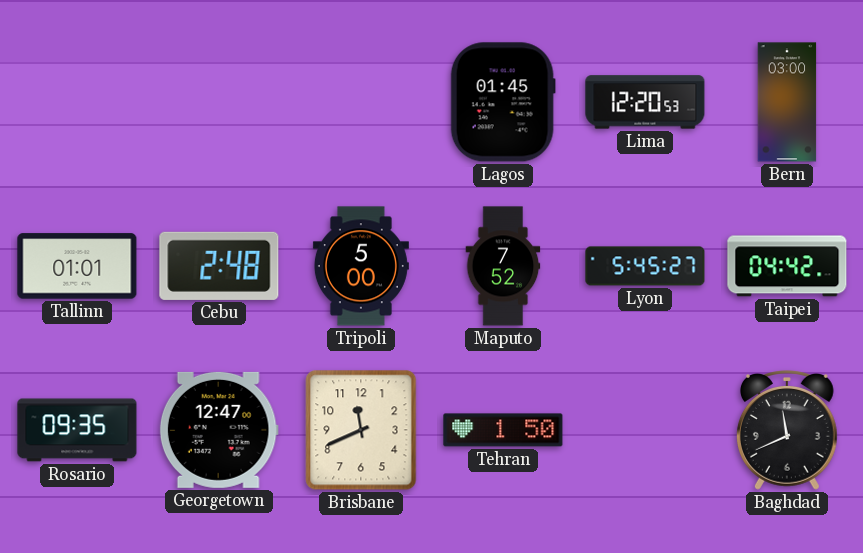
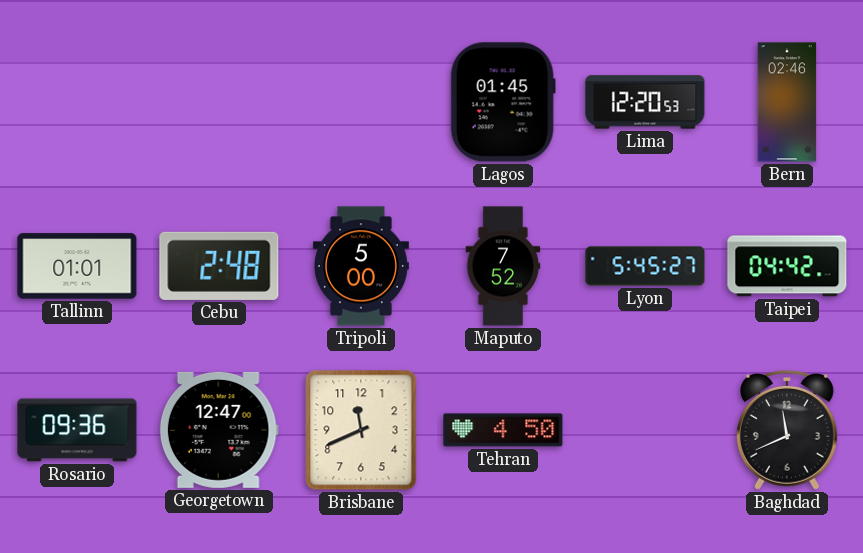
Bern: 03:00 -> 02:46
Rosario: 09:35 -> 09:36
Tehran: 1:50 -> 4:50
